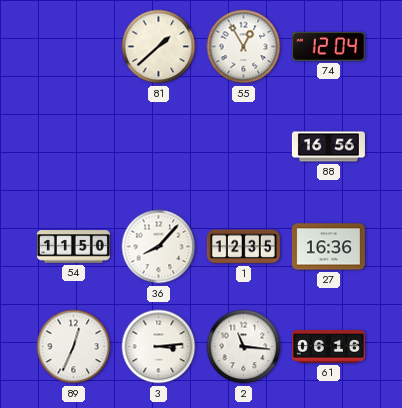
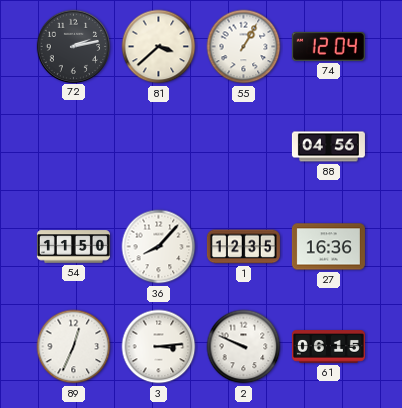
72: none -> 2:13
81: 1:38 -> 3:38
55: 12:55 -> 1:05
88: 16:56 -> 04:56
2: 11:16 -> 9:49
61: 06:16 -> 06:15
